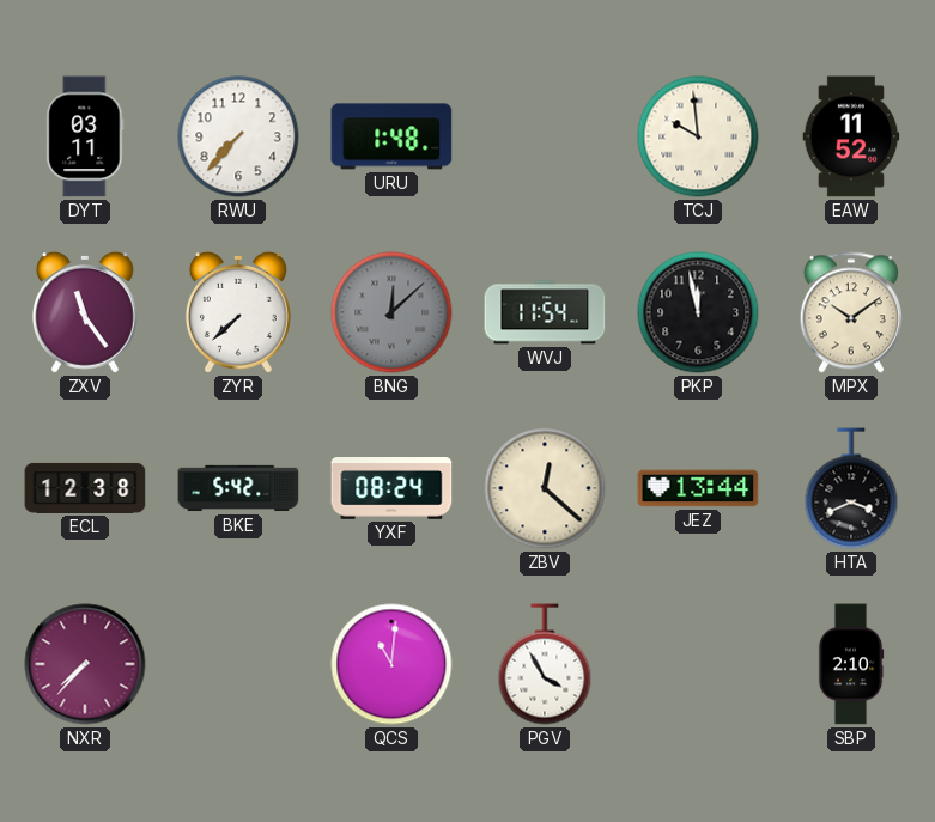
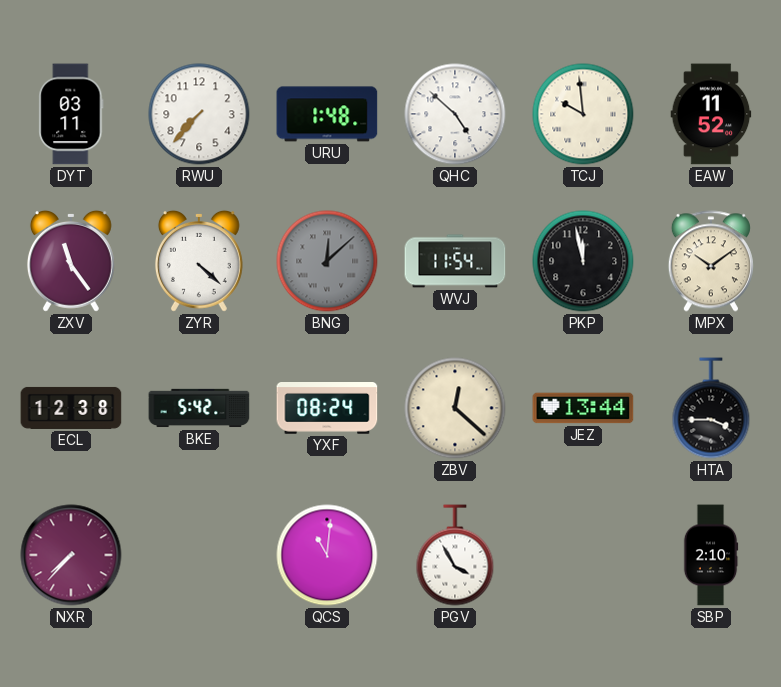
QHC: none -> 4:52
ZYR: 7:38 -> 4:22
HTA: 3:41 -> 3:45
